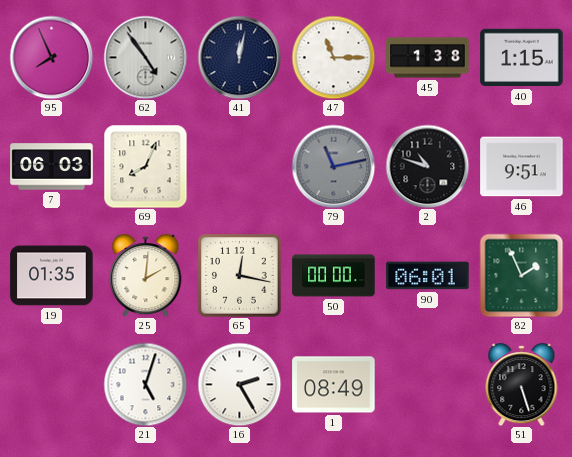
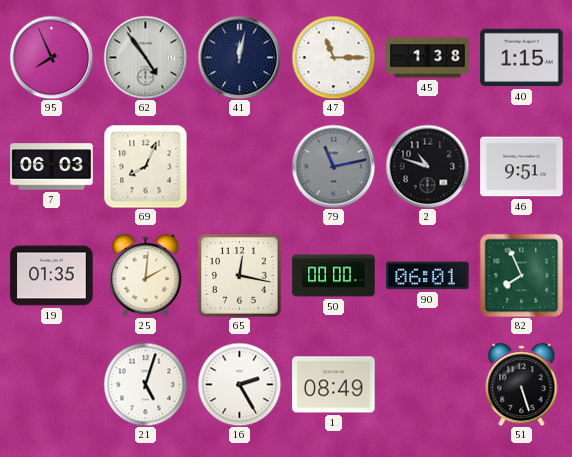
82: 1:56 -> 7:56
